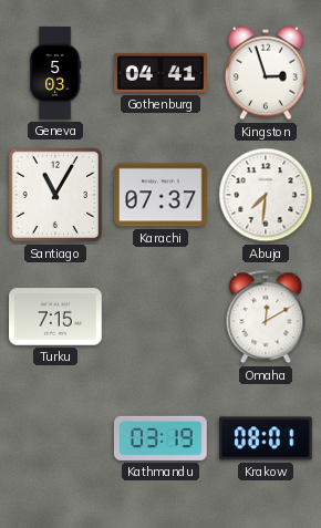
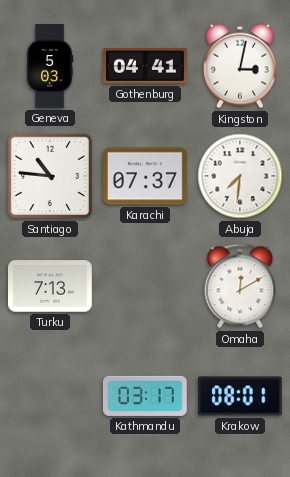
Kingston: 2:57 -> 3:02
Santiago: 11:05 -> 10:46
Turku: 7:15 -> 7:13
Kathmandu: 03:19 -> 03:17
